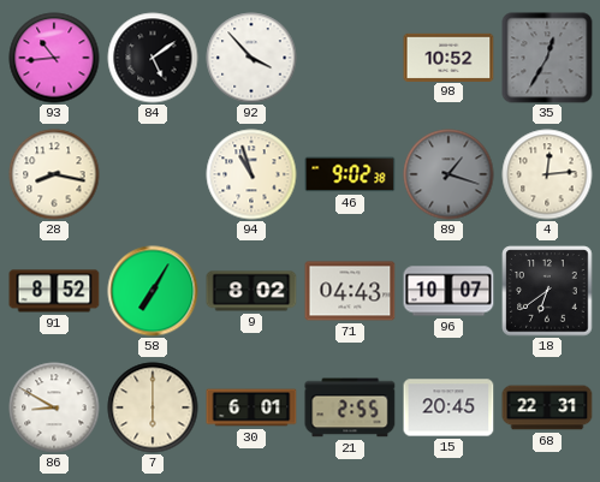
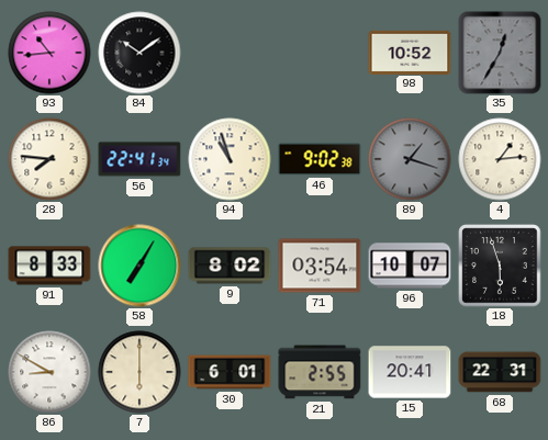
84: 5:09 -> 10:09
92: 3:53 -> none
28: 8:17 -> 7:46
56: none -> 22:41
4: 12:14 -> 1:14
91: 8:52 -> 8:33
71: 04:43 -> 03:54
18: 6:39 -> 5:57
15: 20:45 -> 20:41
